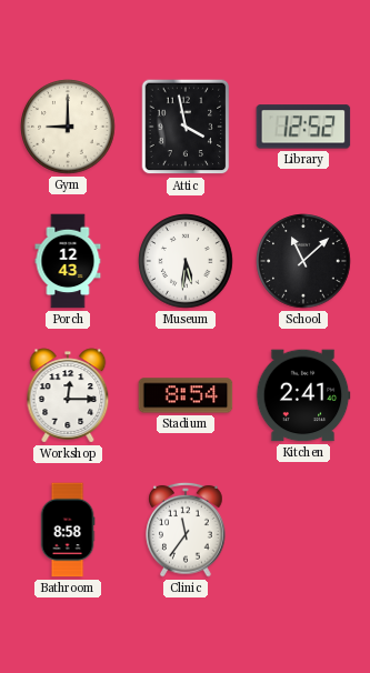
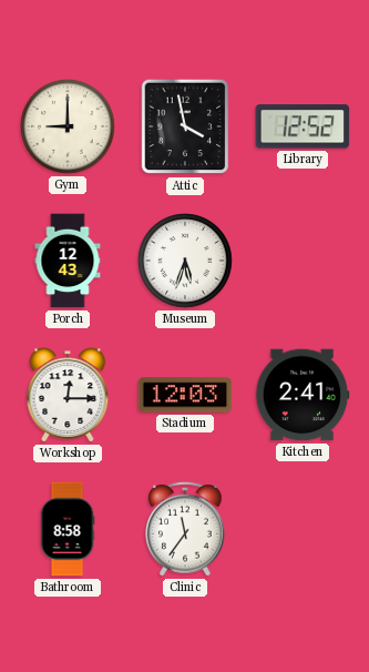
Museum: 5:31 -> 5:33
School: 11:08 -> none
Stadium: 8:54 -> 12:03
